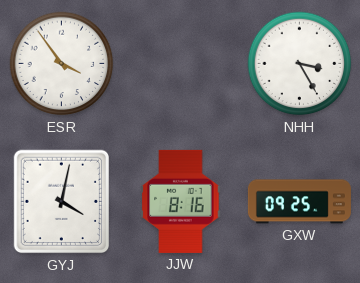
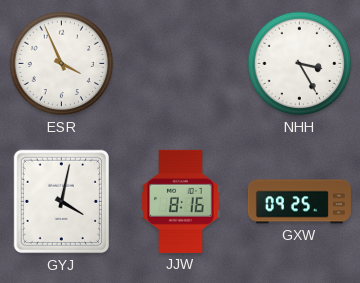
ESR: 3:54 -> 3:56
